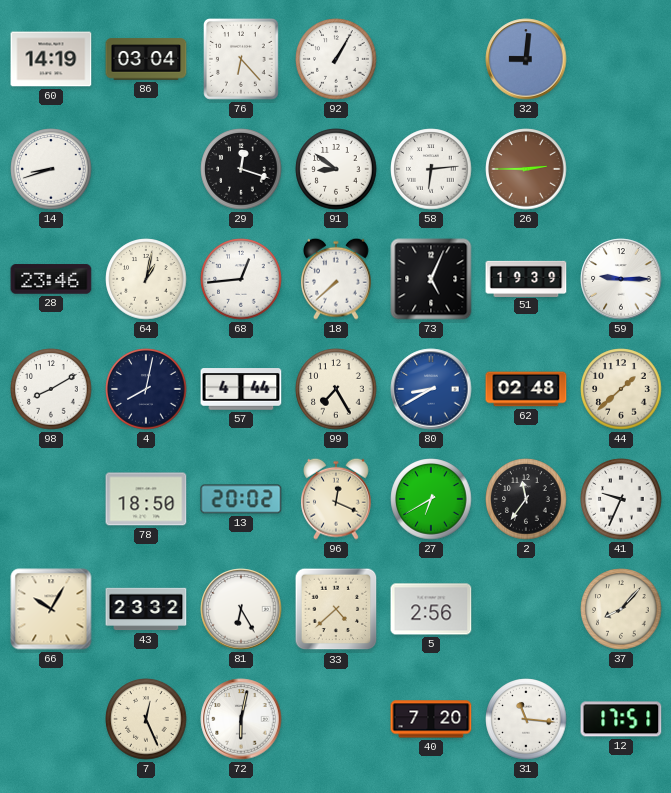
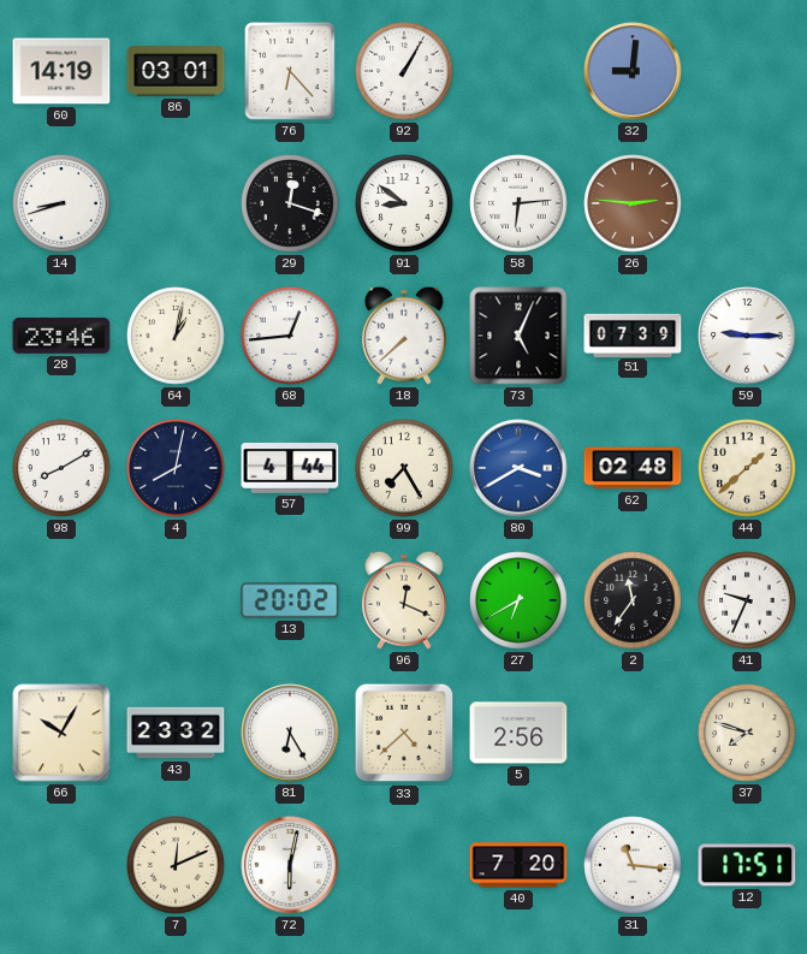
86: 03:04 -> 03:01
26: 2:45 -> 2:46
51: 19:39 -> 07:39
80: 8:40 -> 3:40
78: 18:50 -> none
37: 8:07 -> 7:48
7: 12:26 -> 12:11
